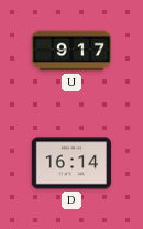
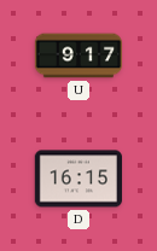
D: 16:14 -> 16:15
